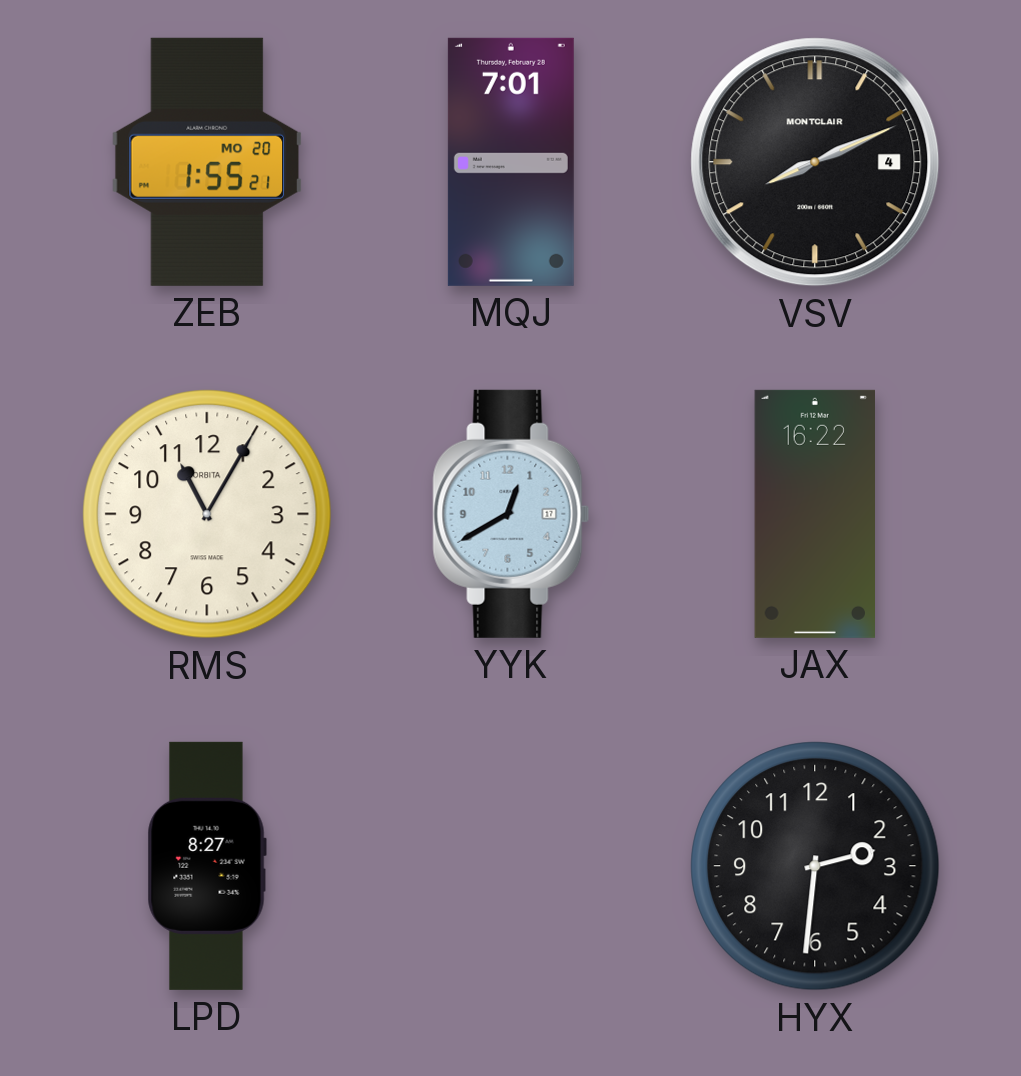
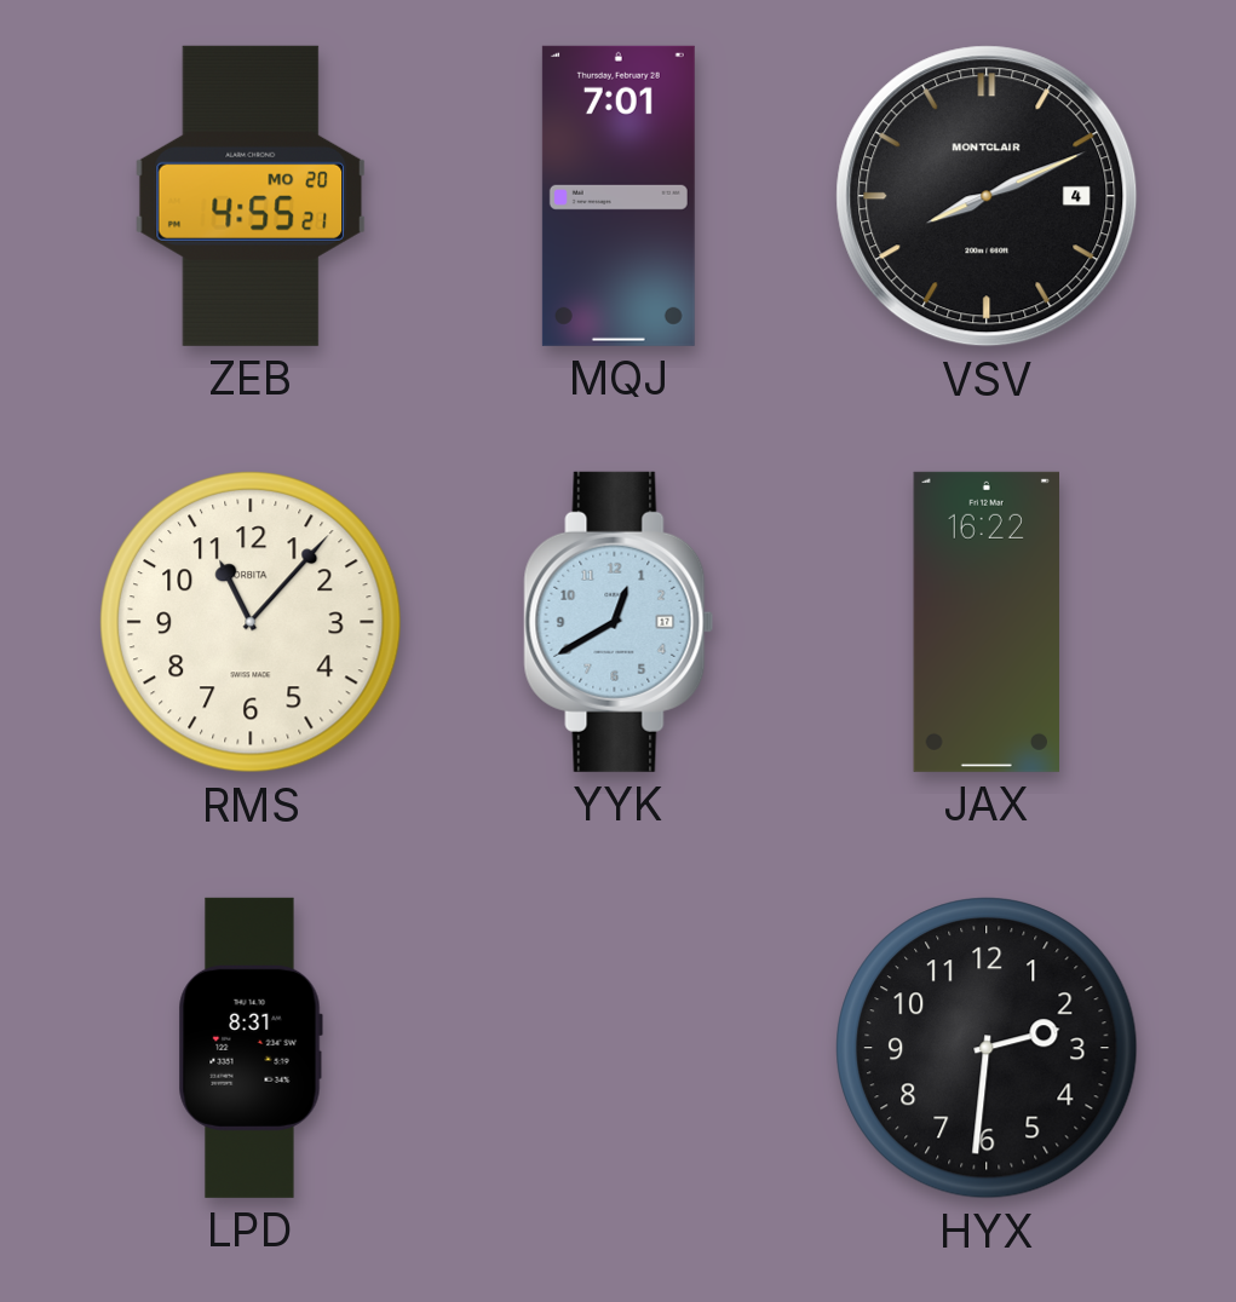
ZEB: 1:55 -> 4:55
RMS: 11:05 -> 11:07
LPD: 8:27 -> 8:31
